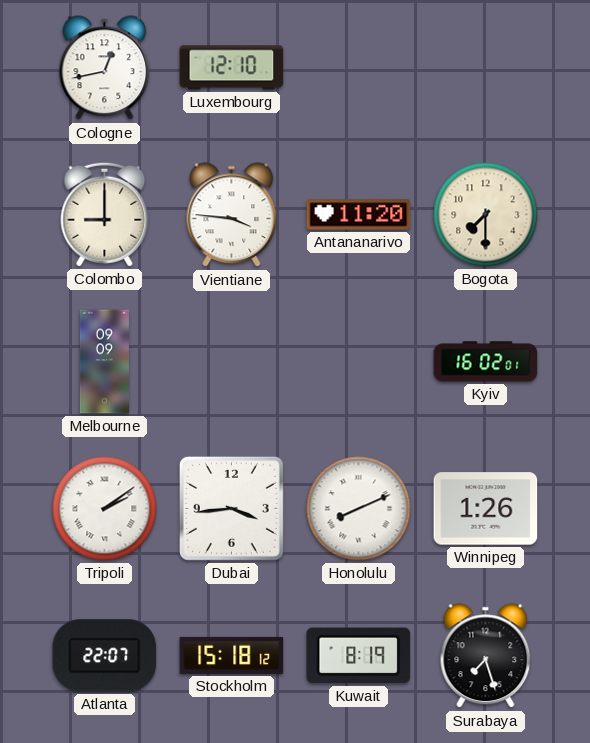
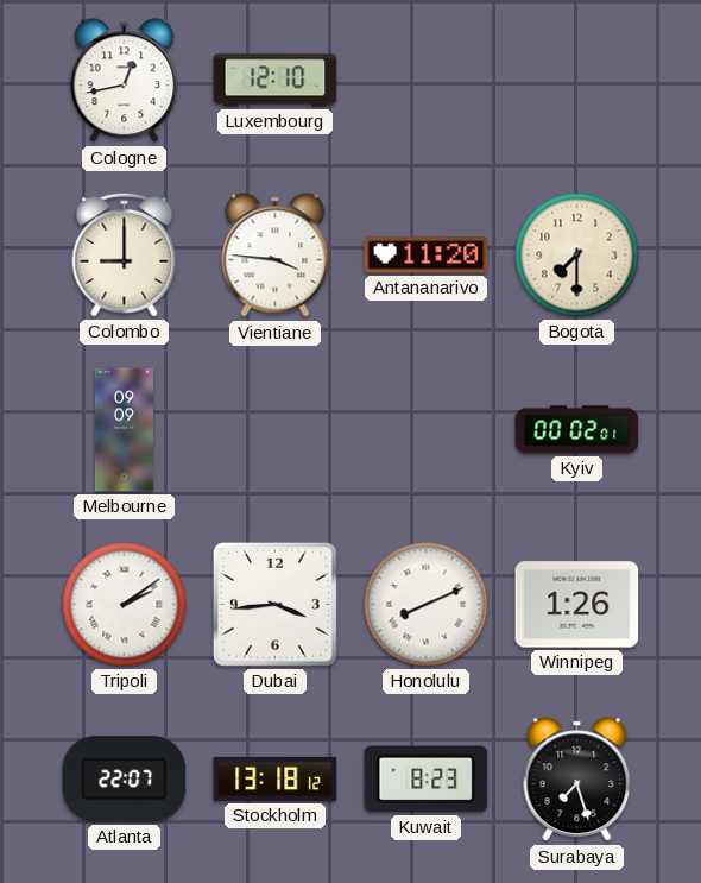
Kyiv: 16:02 -> 00:02
Stockholm: 15:18 -> 13:18
Kuwait: 8:19 -> 8:23
